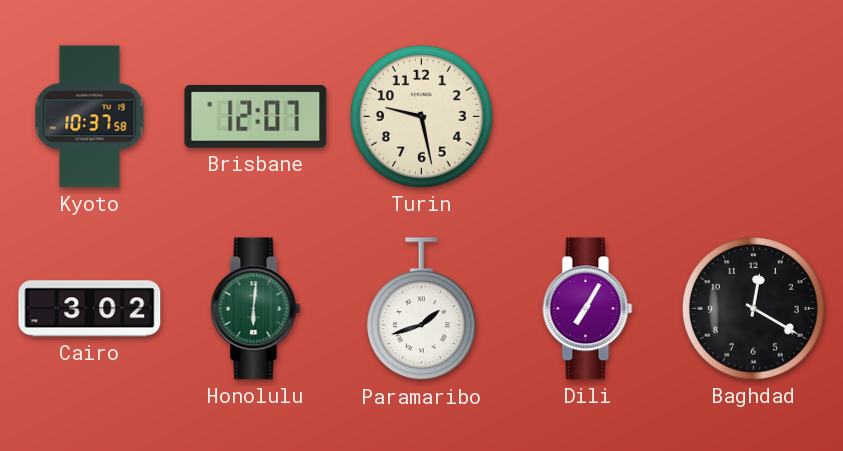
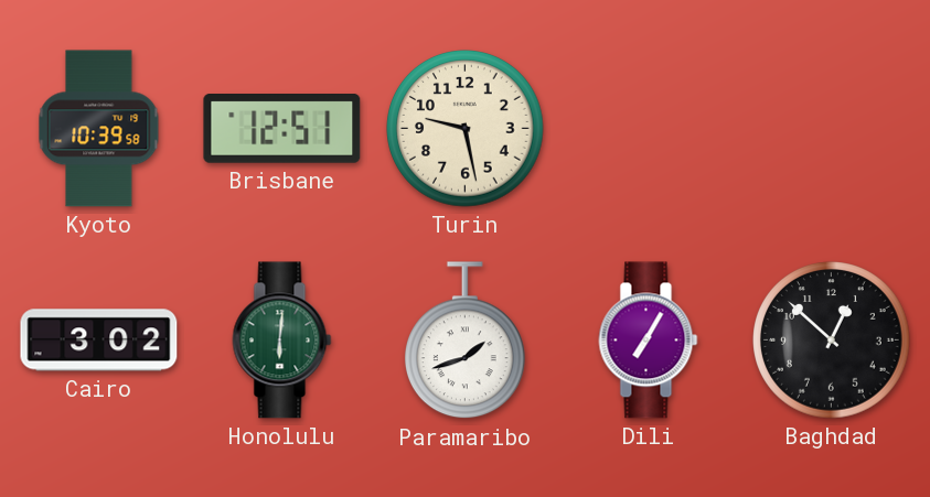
Kyoto: 10:37 -> 10:39
Brisbane: 12:07 -> 12:51
Baghdad: 12:20 -> 12:52
